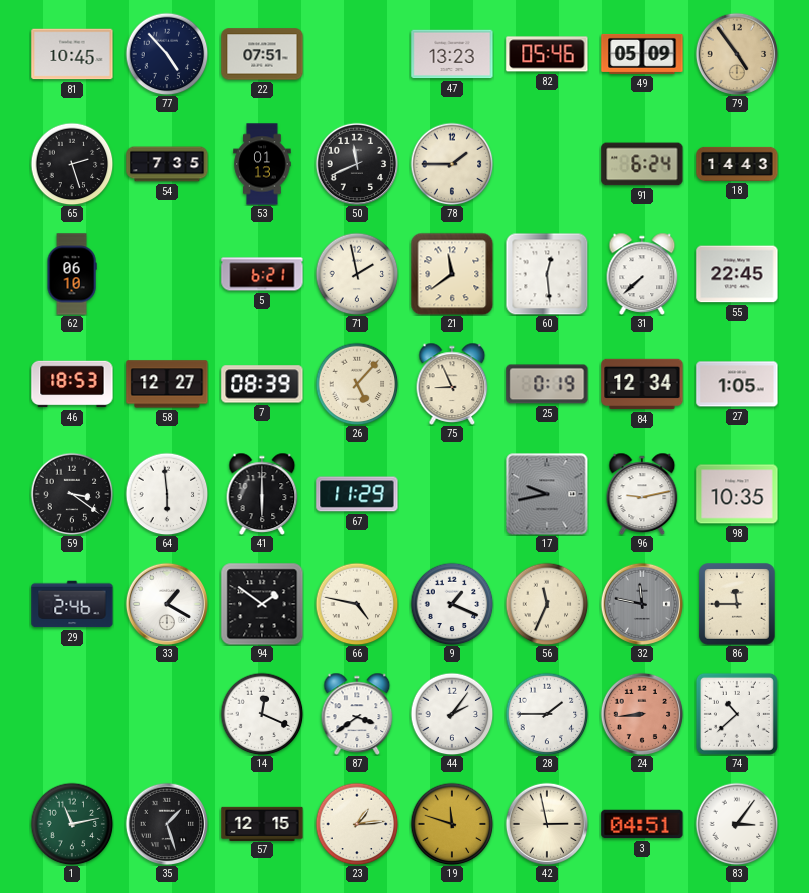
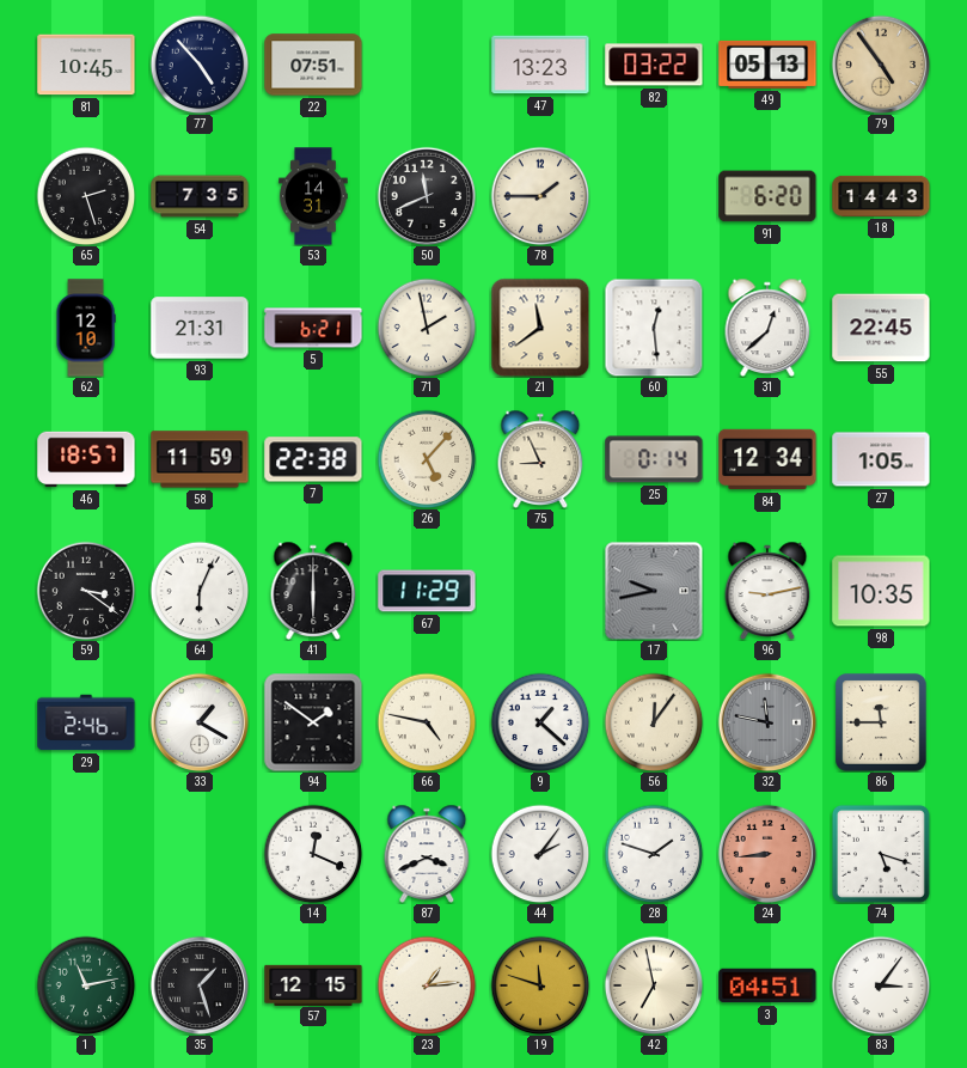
82: 05:46 -> 03:22
49: 05:09 -> 05:13
53: 01:13 -> 14:31
91: 6:24 -> 6:20
62: 06:10 -> 12:10
93: none -> 21:31
31: 7:38 -> 12:38
46: 18:53 -> 18:57
58: 12:27 -> 11:59
7: 08:39 -> 22:38
25: 0:19 -> 0:14
64: 5:59 -> 6:04
9: 1:19 -> 1:22
56: 11:34 -> 12:06
87: 3:39 -> 3:41
28: 1:45 -> 1:48
74: 10:38 -> 5:18
42: 2:58 -> 6:58
